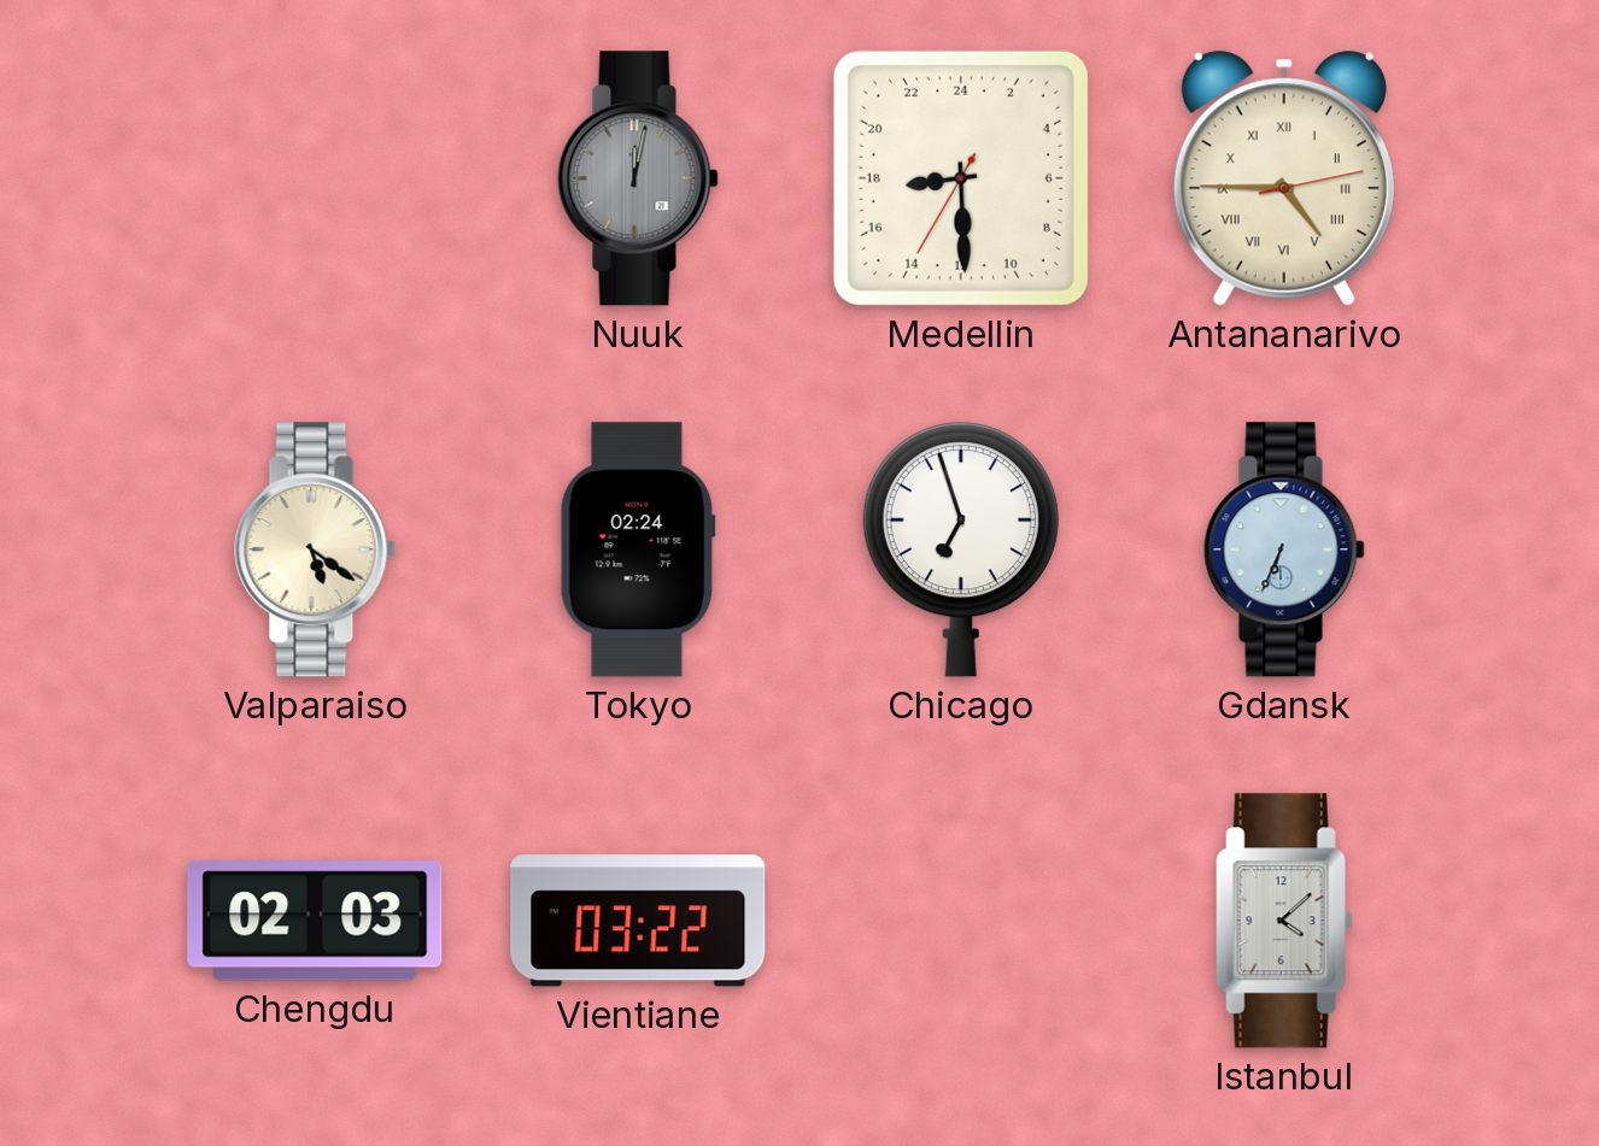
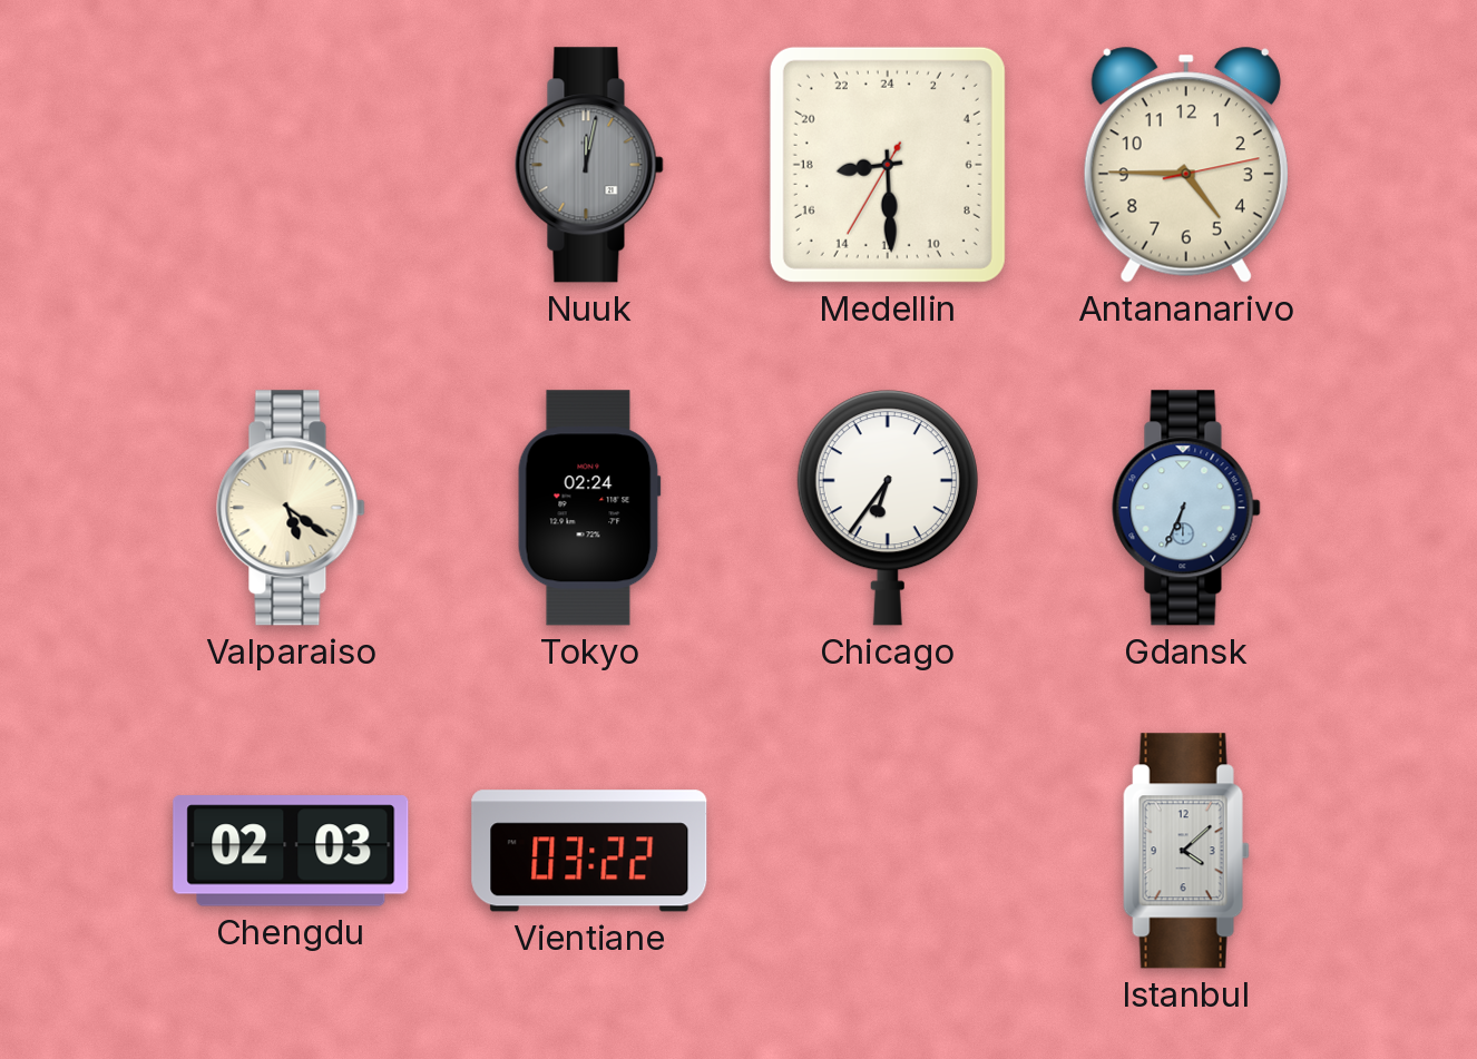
Antananarivo numerals: Roman -> Arabic
Chicago: 6:57 -> 6:36
